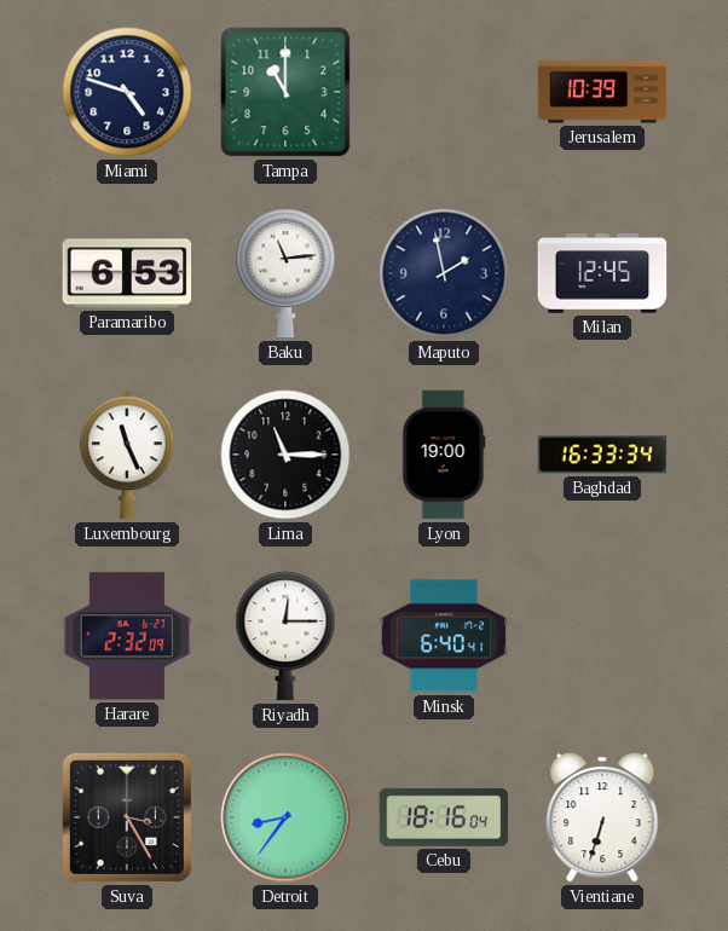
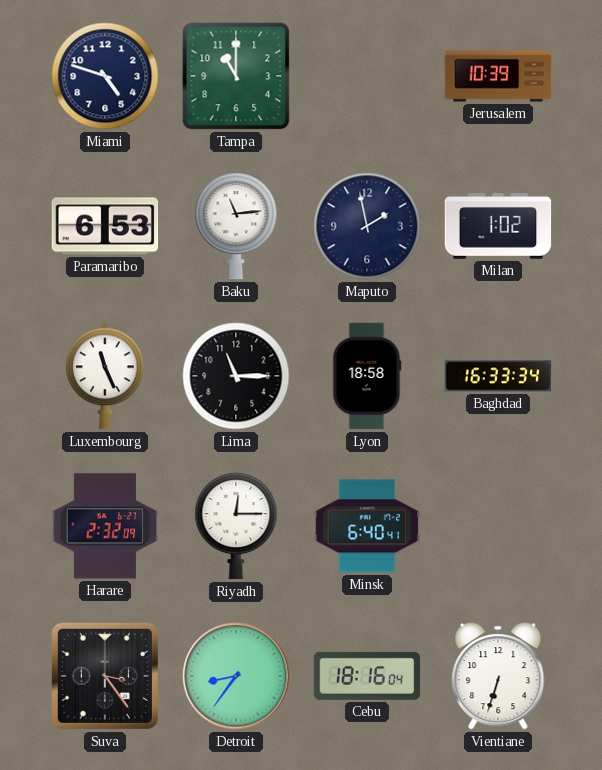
Milan: 12:45 -> 1:02
Lyon: 19:00 -> 18:58
Suva: 3:25 -> 3:24
